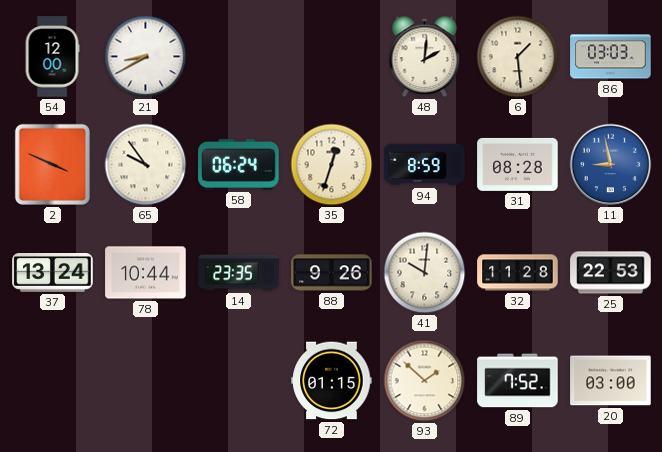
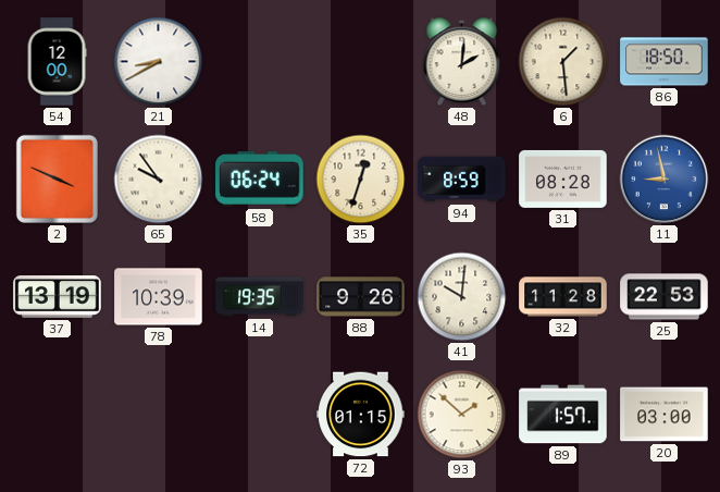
86: 03:03 -> 18:50
37: 13:24 -> 13:19
78: 10:44 -> 10:39
14: 23:35 -> 19:35
89: 7:52 -> 1:57
